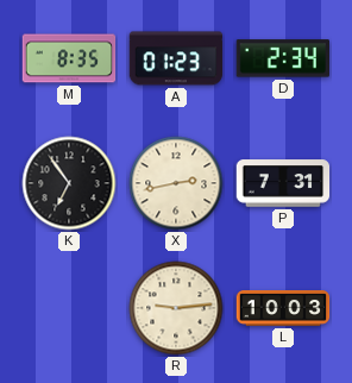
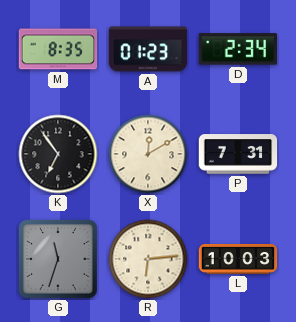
X: 2:43 -> 12:10
G: none -> 11:33
R: 9:14 -> 6:14
